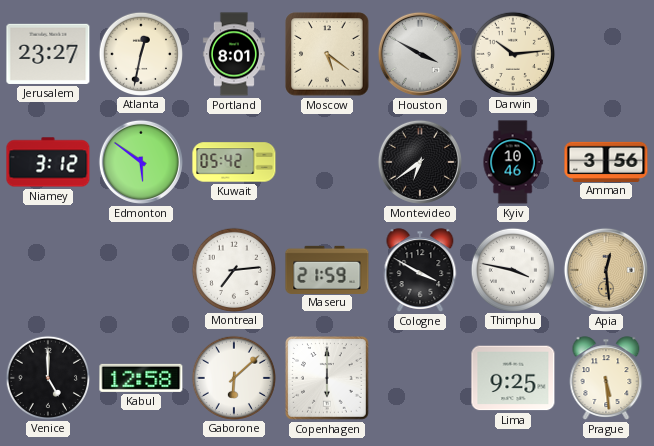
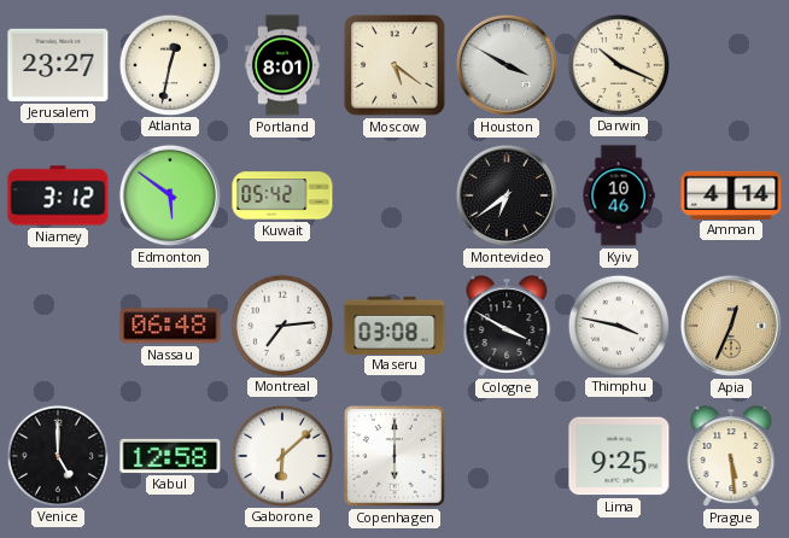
Darwin: 10:14 -> 10:19
Amman: 3:56 -> 4:14
Nassau: none -> 06:48
Maseru: 21:59 -> 03:08
Apia: 12:29 -> 12:34
